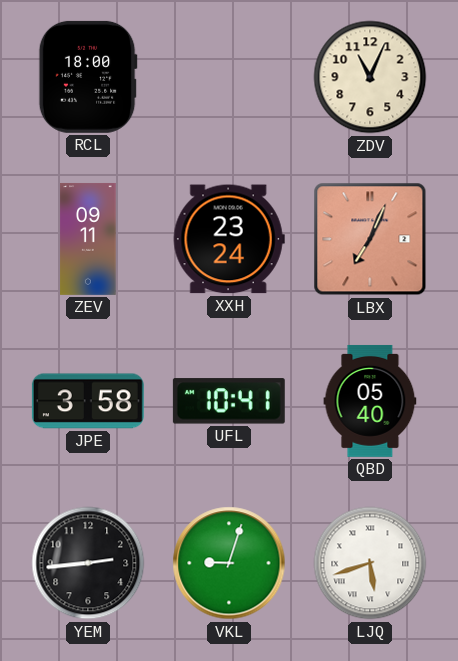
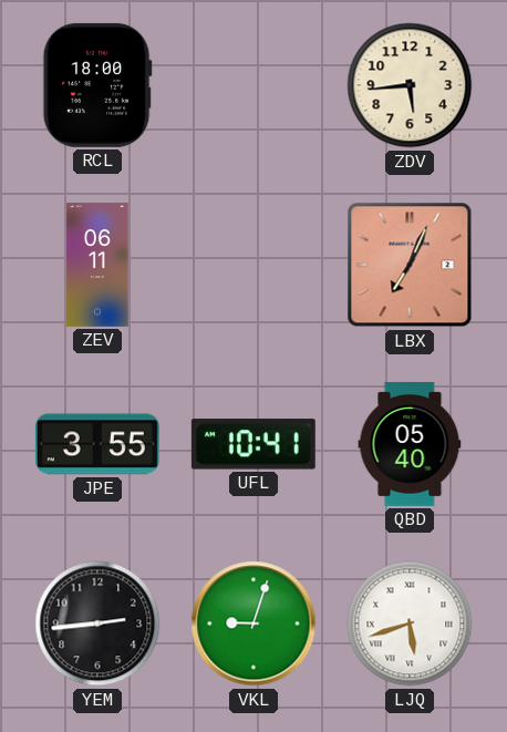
ZDV: 11:04 -> 5:44
ZEV: 09:11 -> 06:11
XXH: 23:24 -> none
JPE: 3:58 -> 3:55
